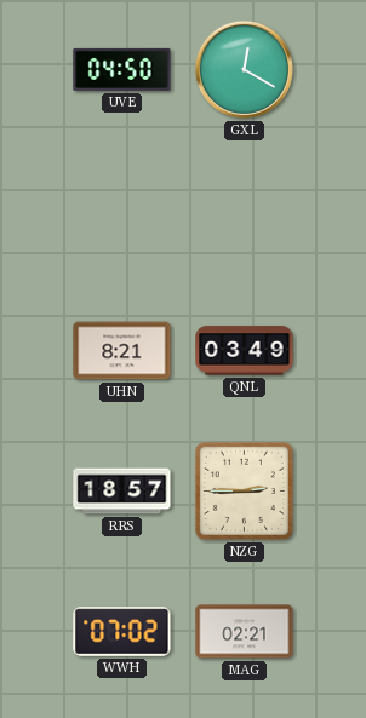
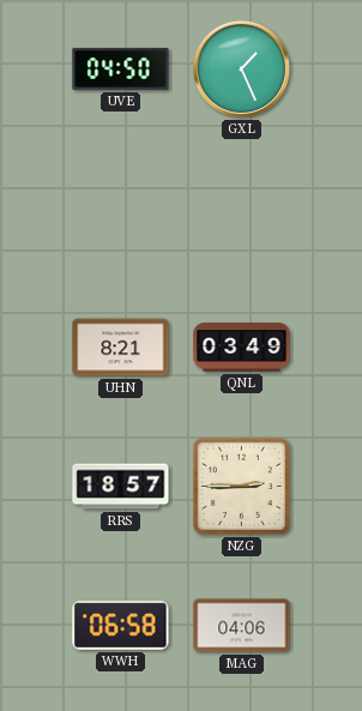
GXL: 12:20 -> 1:26
WWH: 07:02 -> 06:58
MAG: 02:21 -> 04:06
